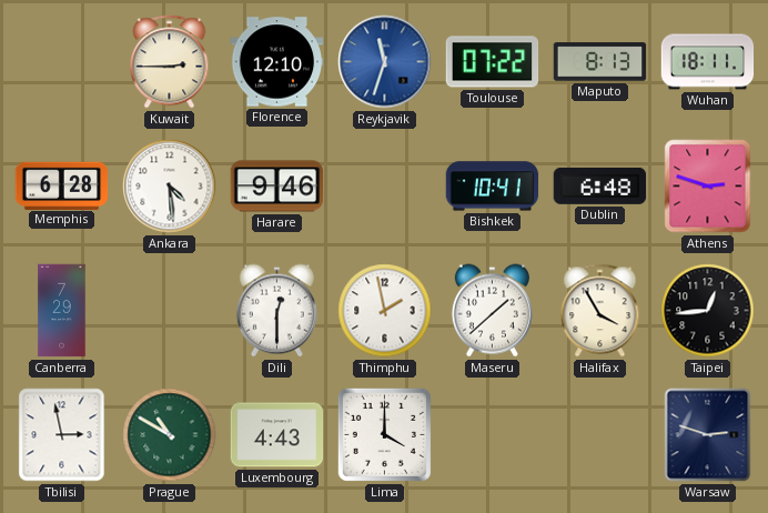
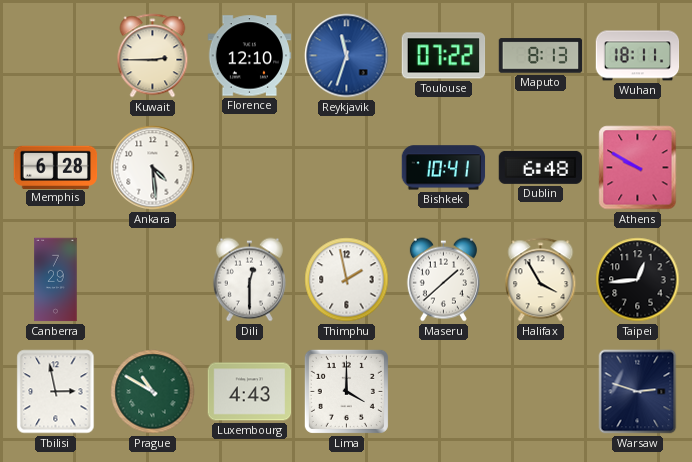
Harare: 9:46 -> none
Athens: 2:48 -> 9:50
